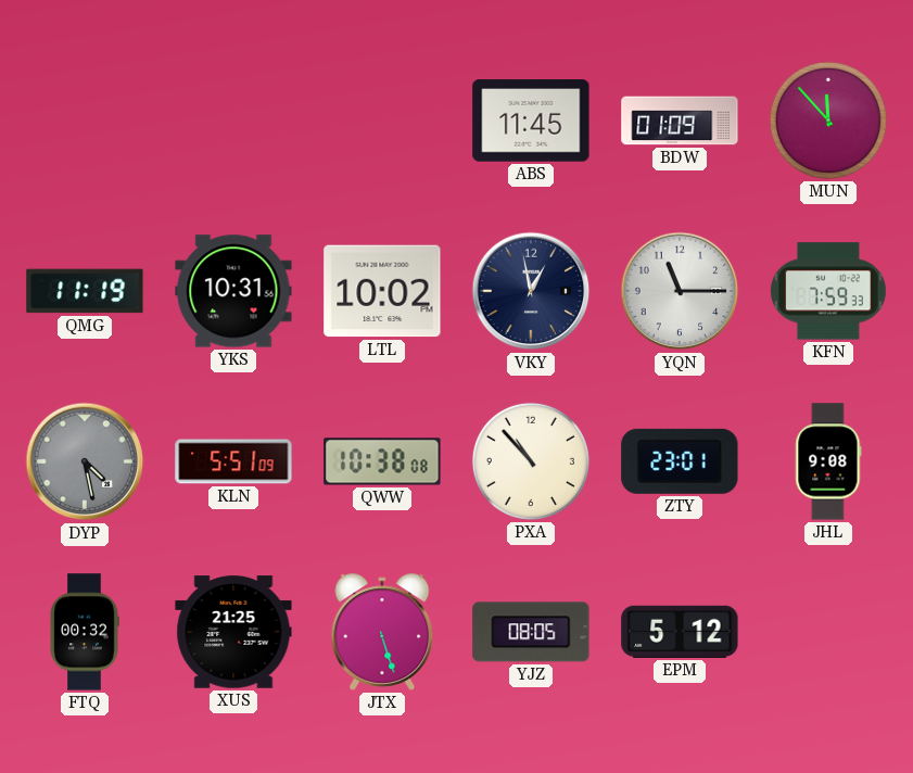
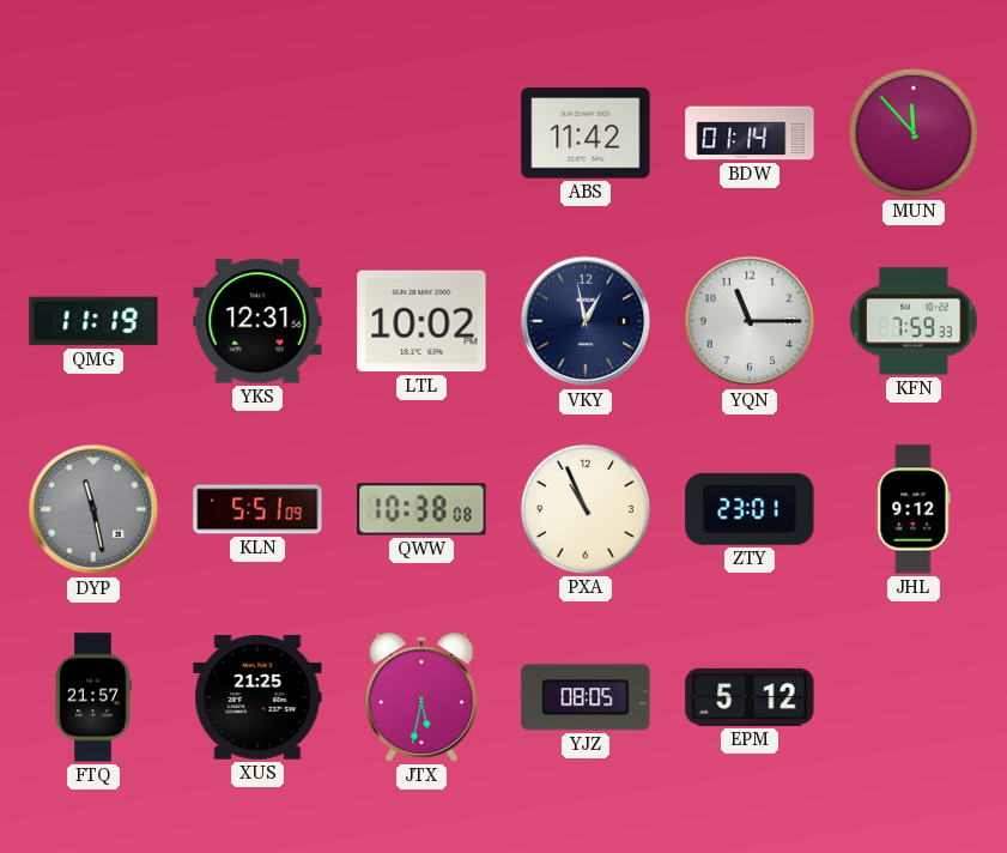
ABS: 11:45 -> 11:42
BDW: 01:09 -> 01:14
YKS: 10:31 -> 12:31
DYP: 4:28 -> 11:28
PXA: 10:53 -> 10:56
JHL: 9:08 -> 9:12
FTQ: 00:32 -> 21:57
JTX: 5:27 -> 5:32
